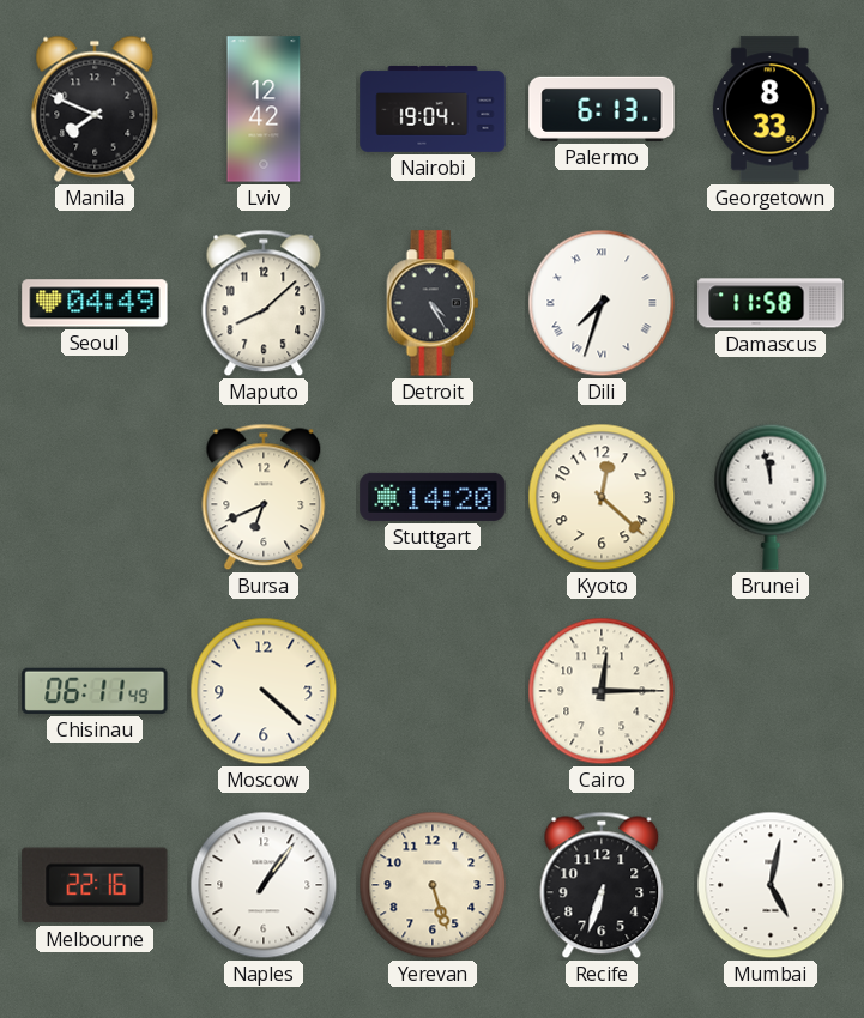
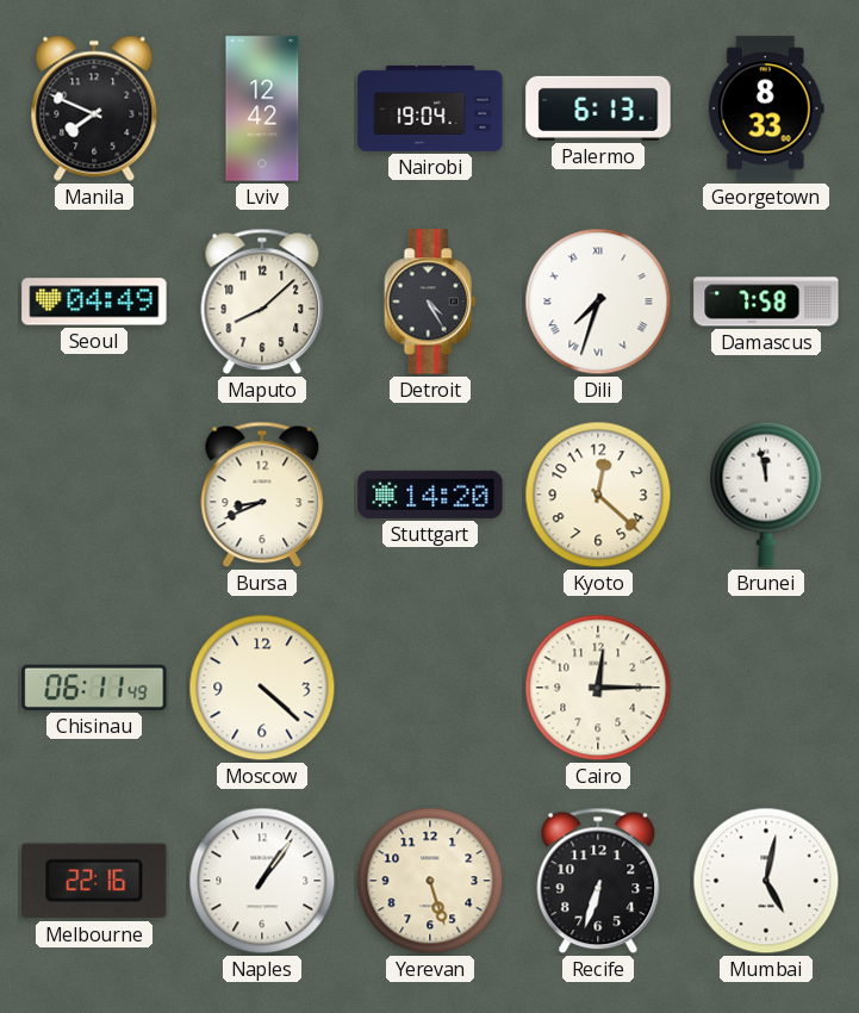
Damascus: 11:58 -> 7:58
Bursa: 6:41 -> 8:41
